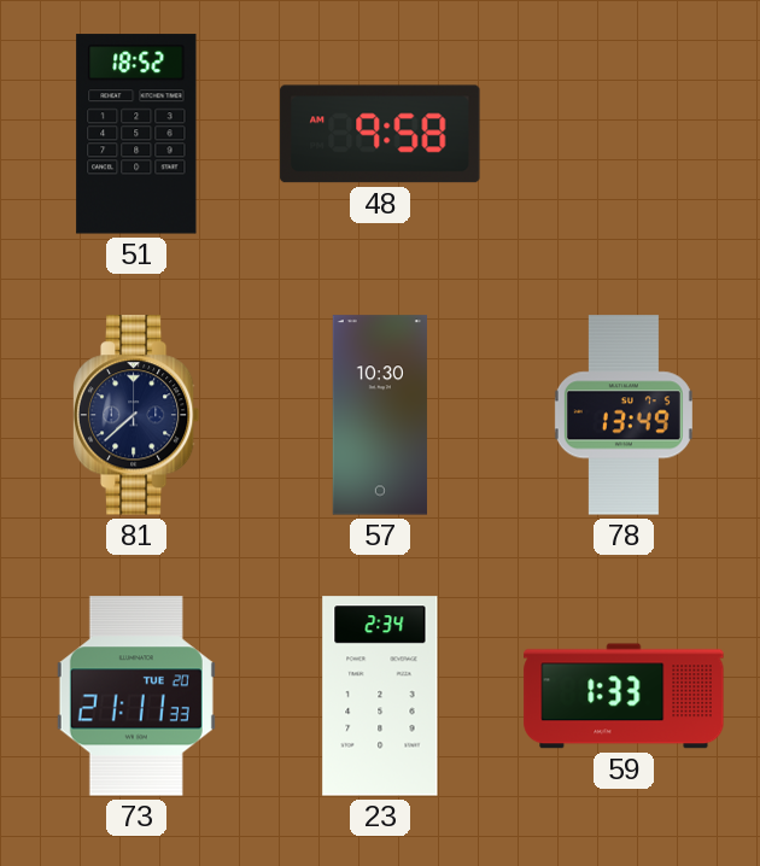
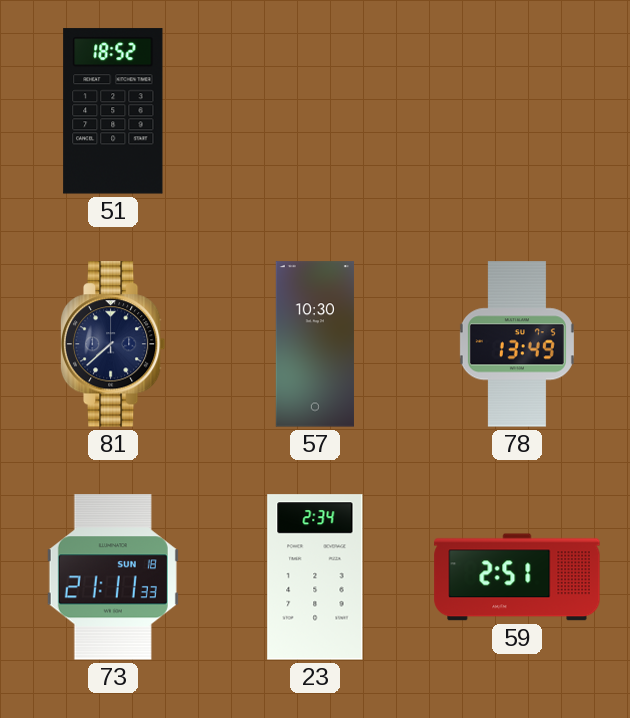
48: 9:58 -> none
73 date: TUE 20 -> SUN 18
59: 1:33 -> 2:51
